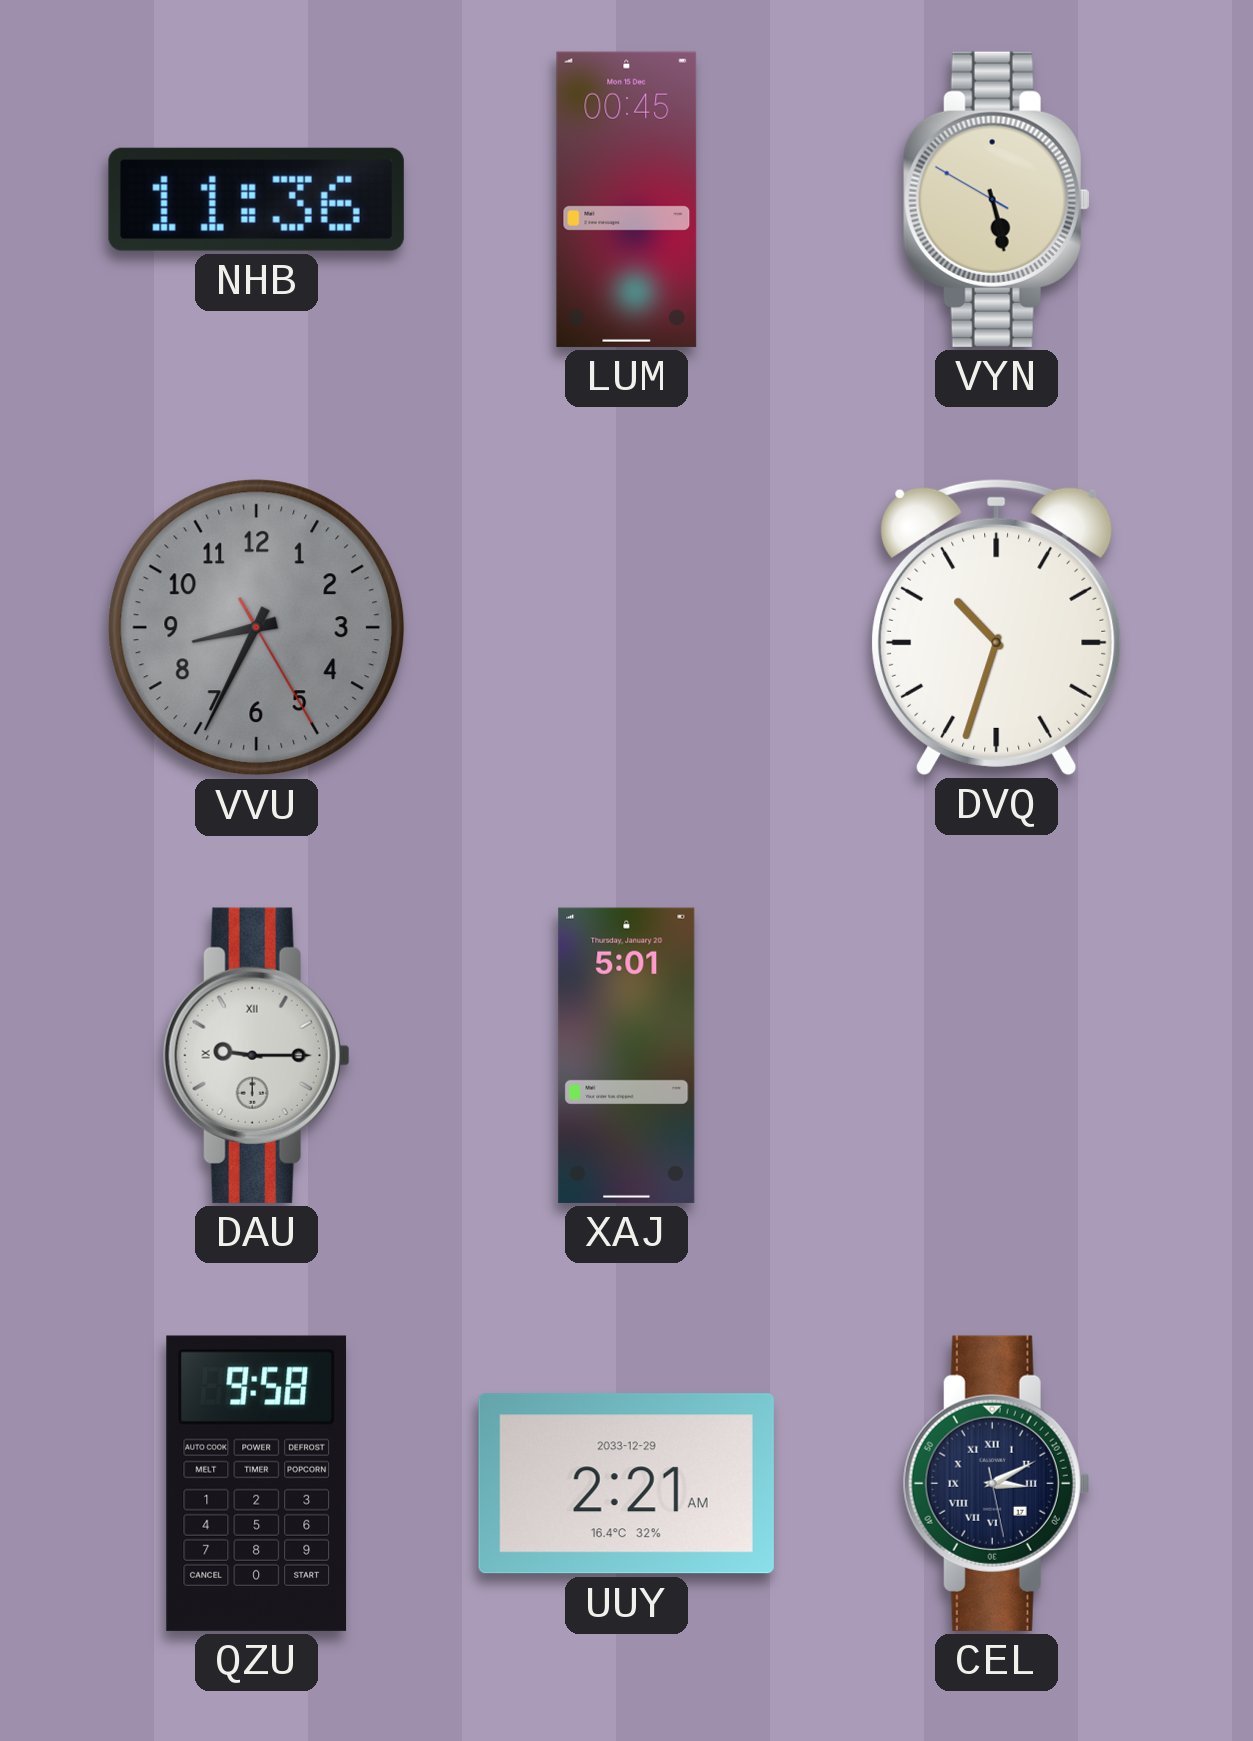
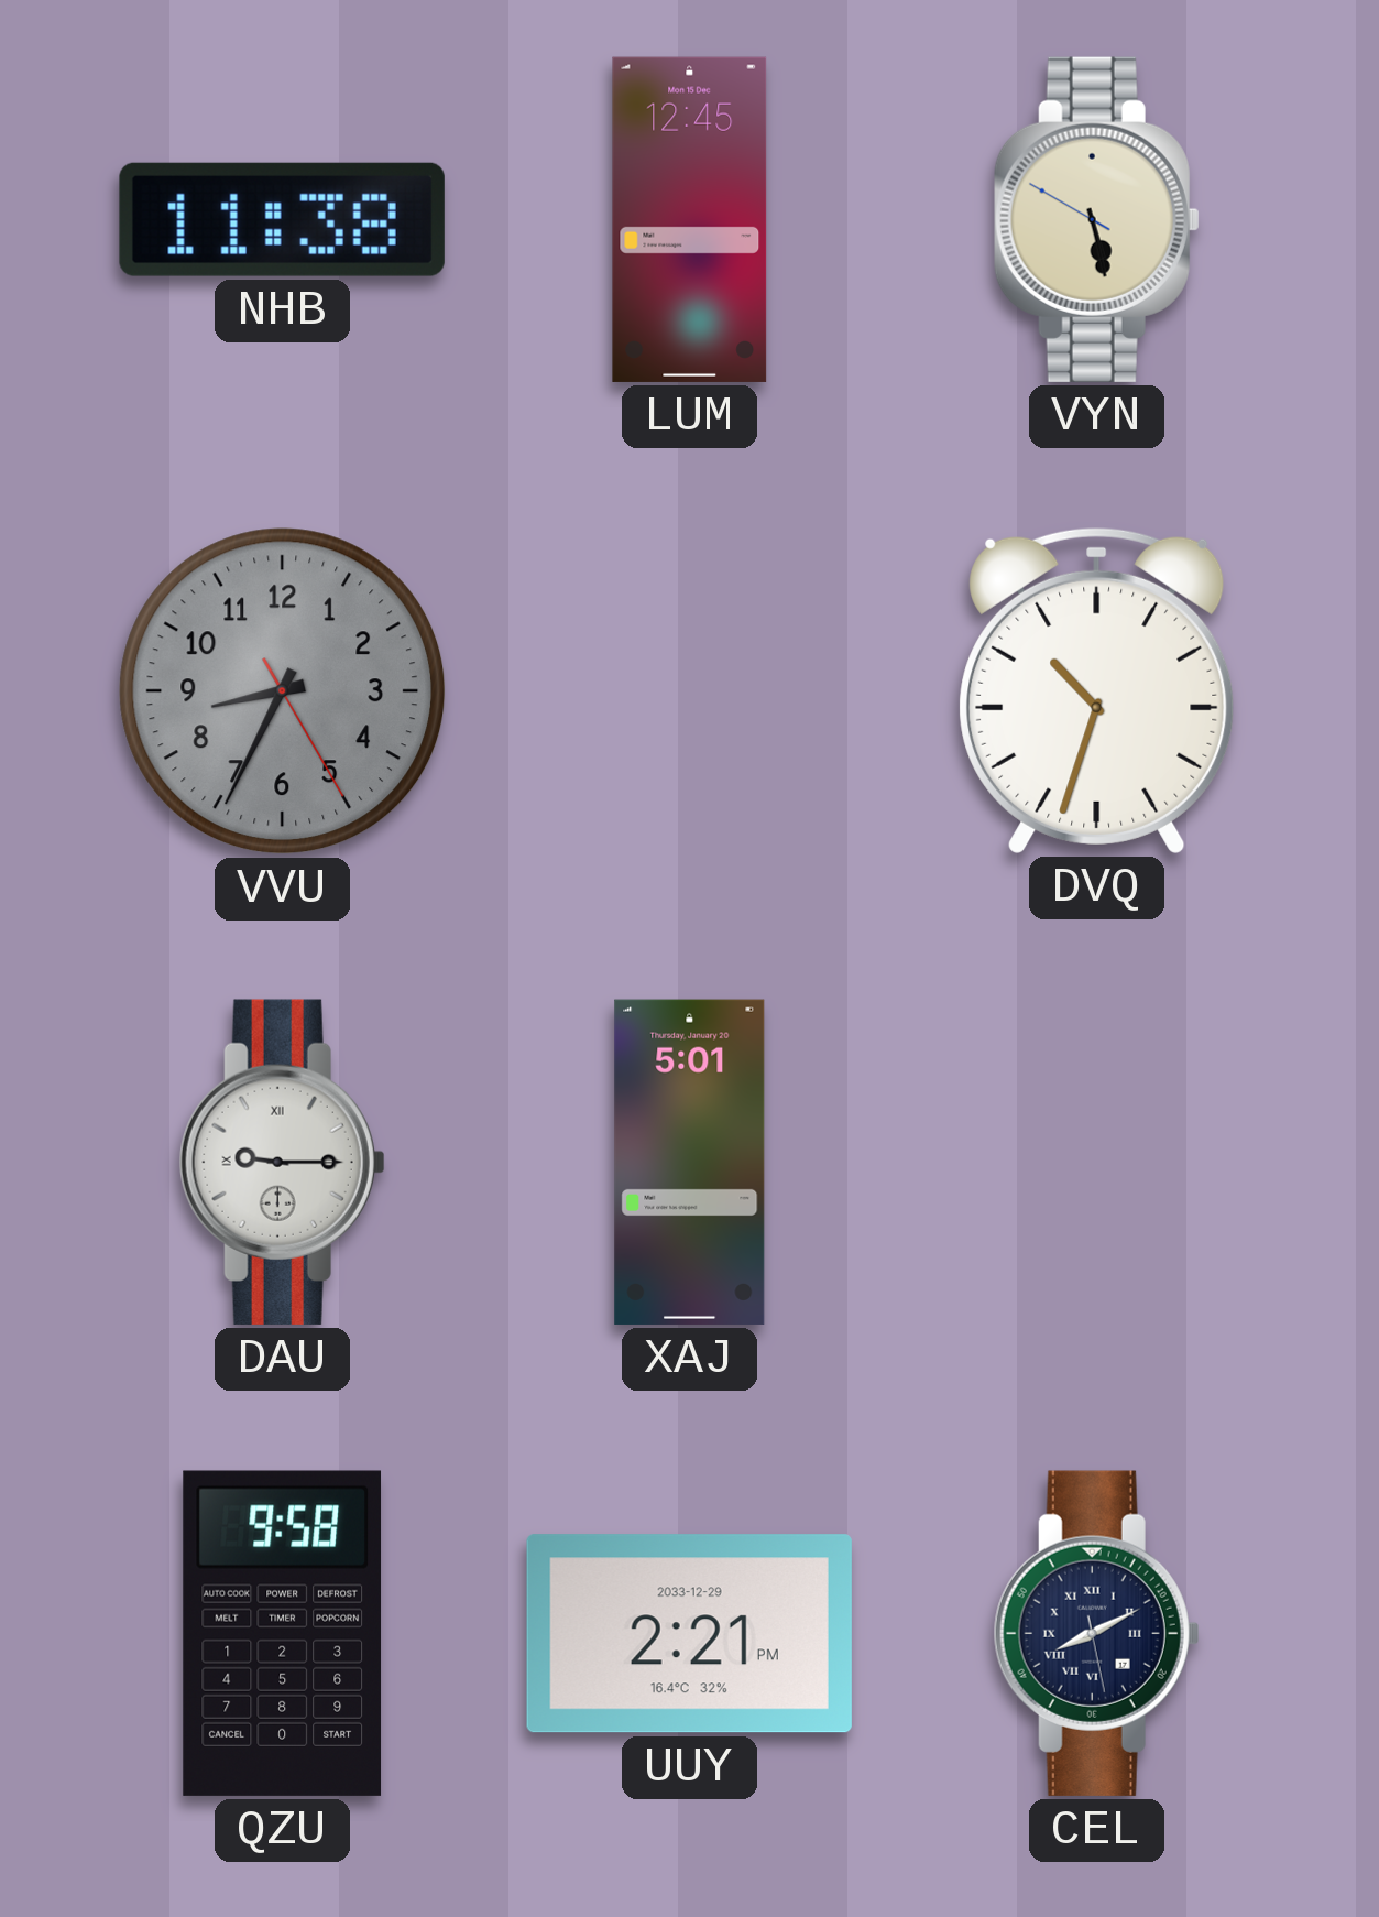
NHB: 11:36 -> 11:38
LUM: 00:45 -> 12:45
UUY: 2:21 AM -> 2:21 PM
CEL: 3:10 -> 8:10
